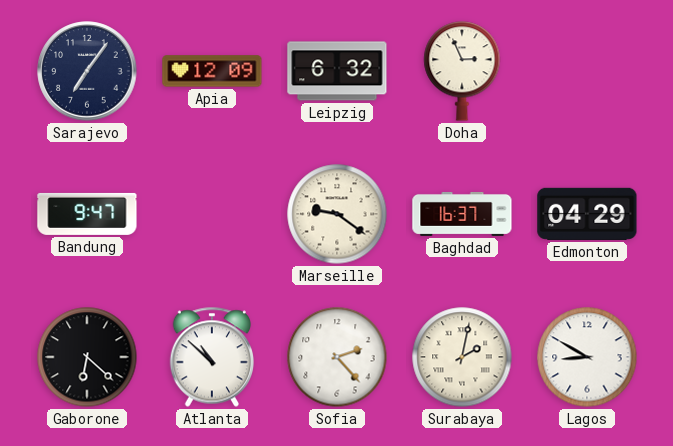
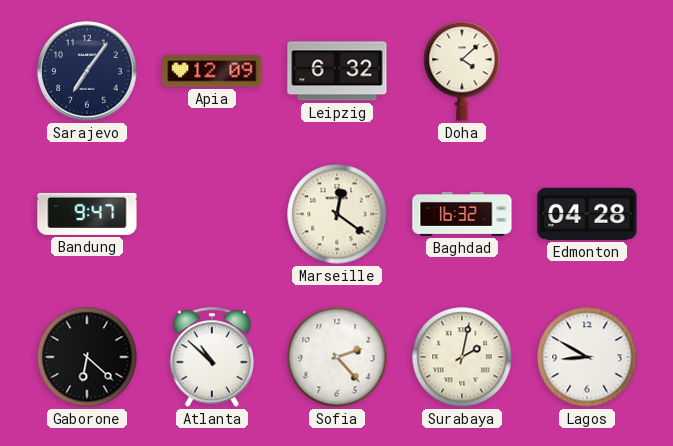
Doha: 2:56 -> 4:08
Marseille: 9:21 -> 12:21
Baghdad: 16:37 -> 16:32
Edmonton: 04:29 -> 04:28
